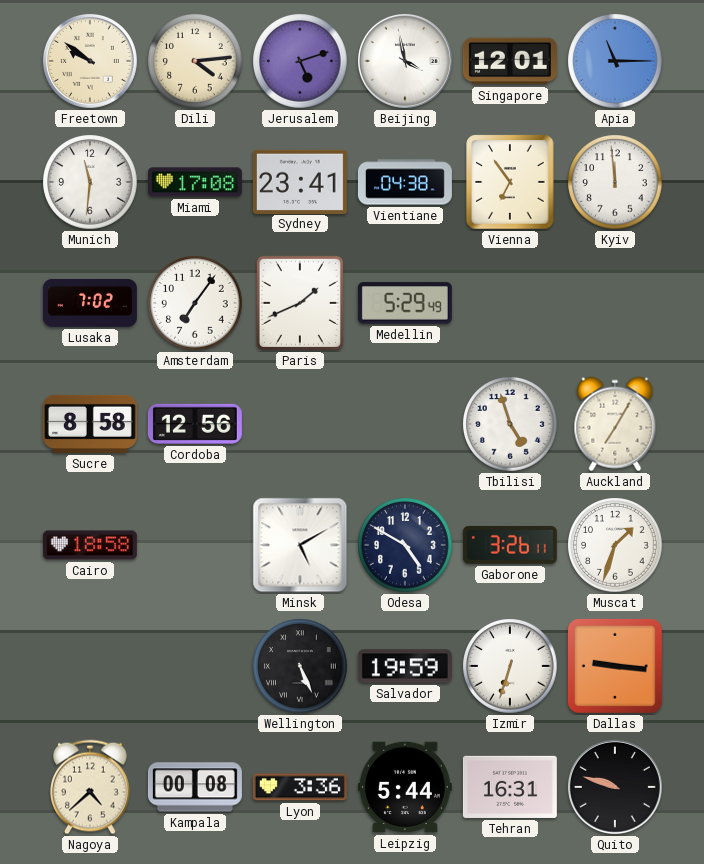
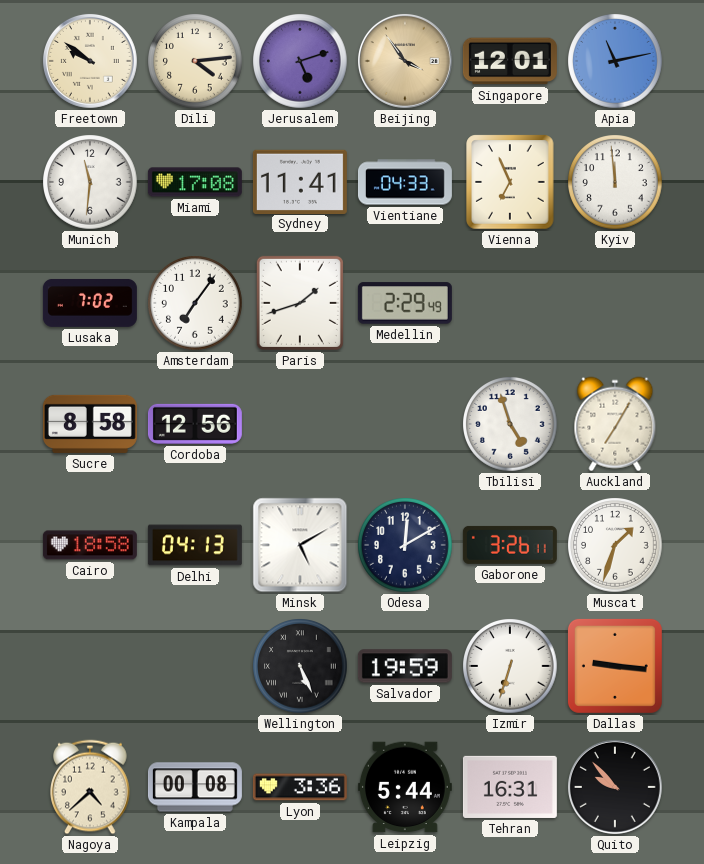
Beijing: 3:58 -> 3:54
Beijing dial: white -> champagne
Apia: 11:15 -> 11:13
Sydney: 23:41 -> 11:41
Vientiane: 04:38 -> 04:33
Vienna: 6:54 -> 6:56
Paris: 1:41 -> 1:42
Medellin: 5:29 -> 2:29
Delhi: none -> 04:13
Odesa: 4:50 -> 12:10
Quito: 9:48 -> 9:53
